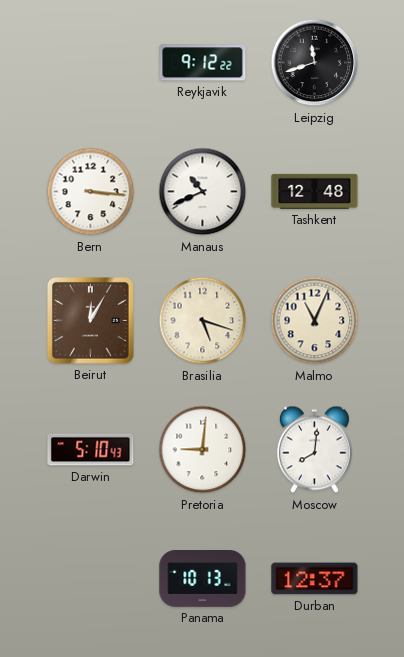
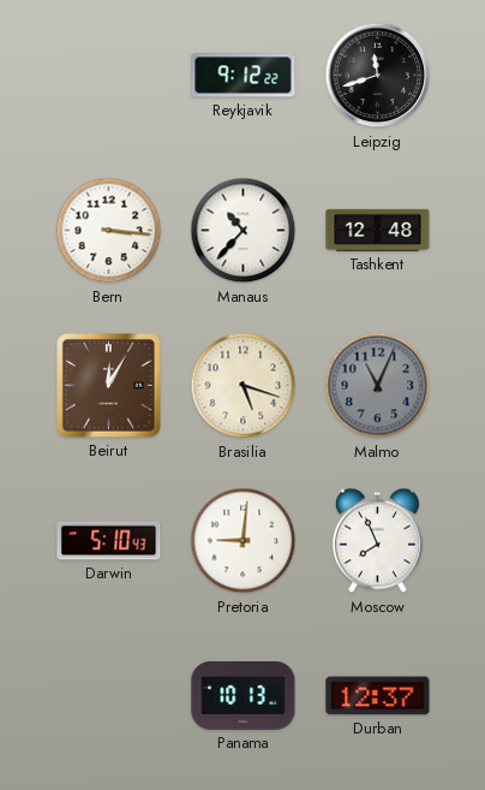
Manaus: 10:41 -> 10:37
Malmo dial: cream -> grey
Moscow: 8:01 -> 7:56
